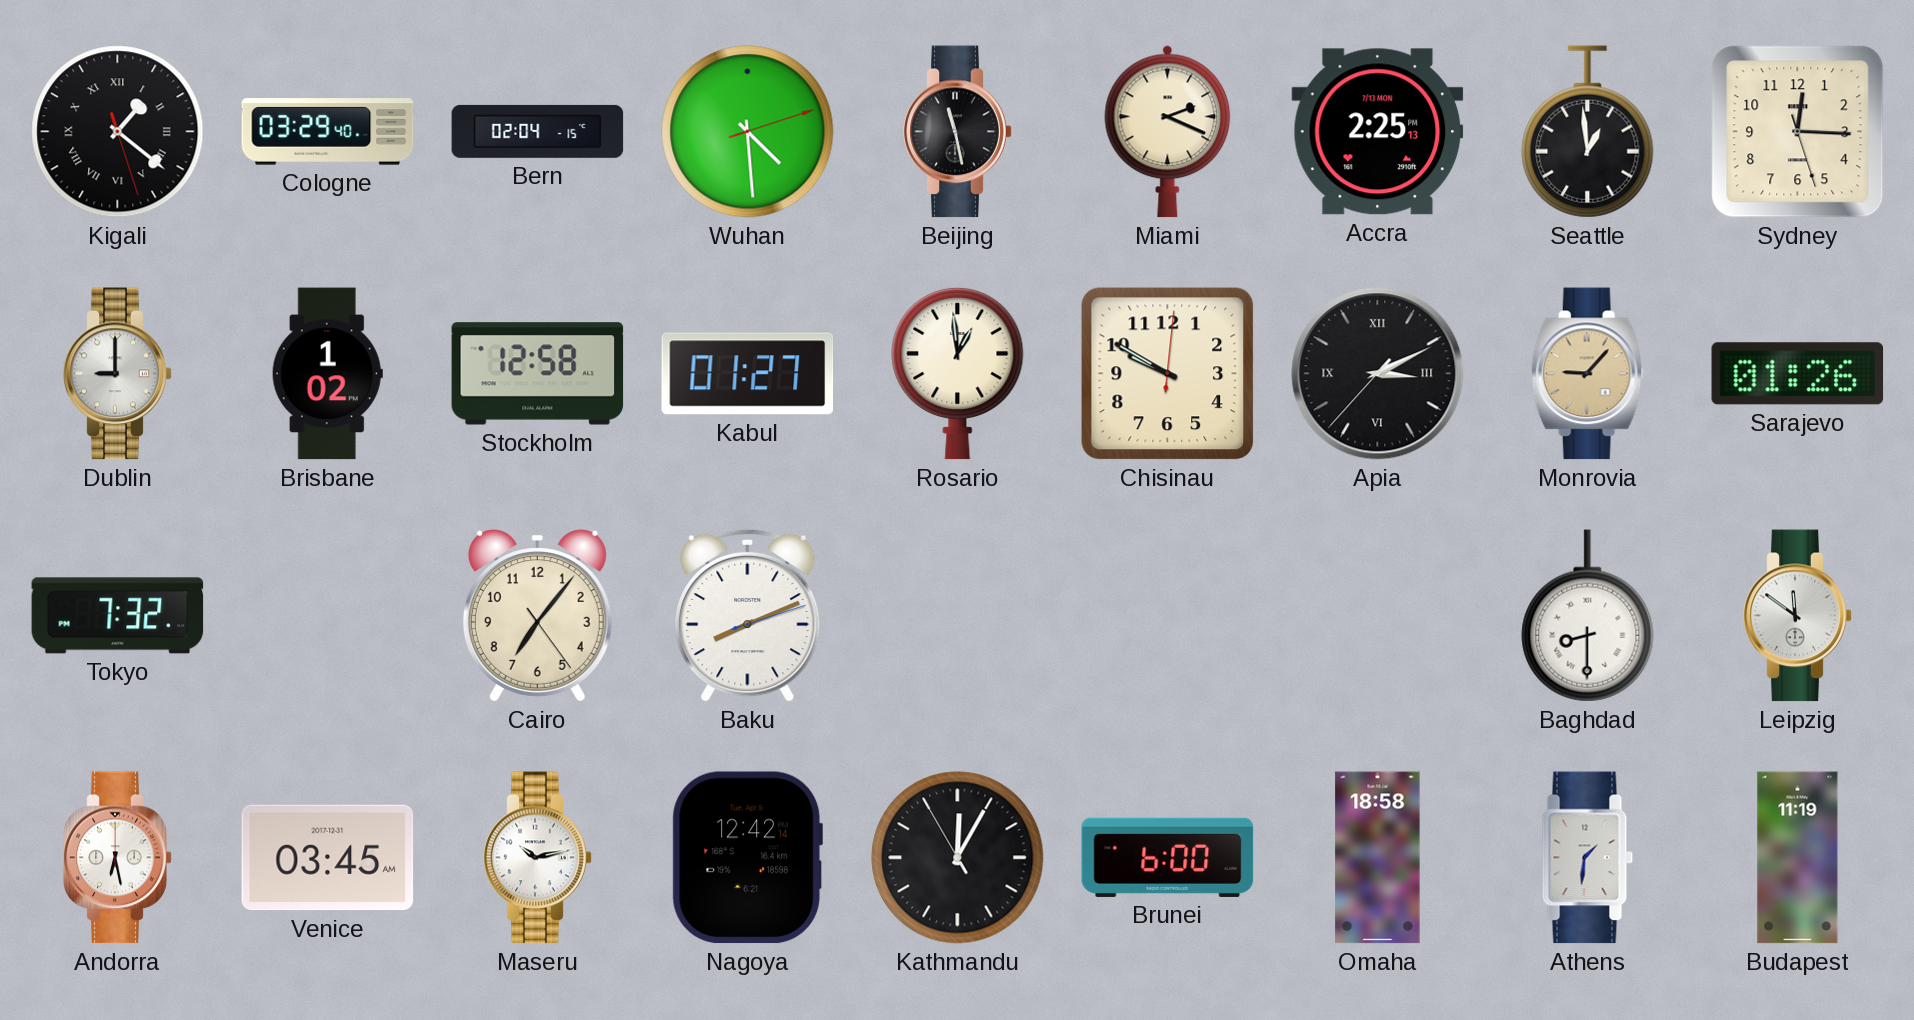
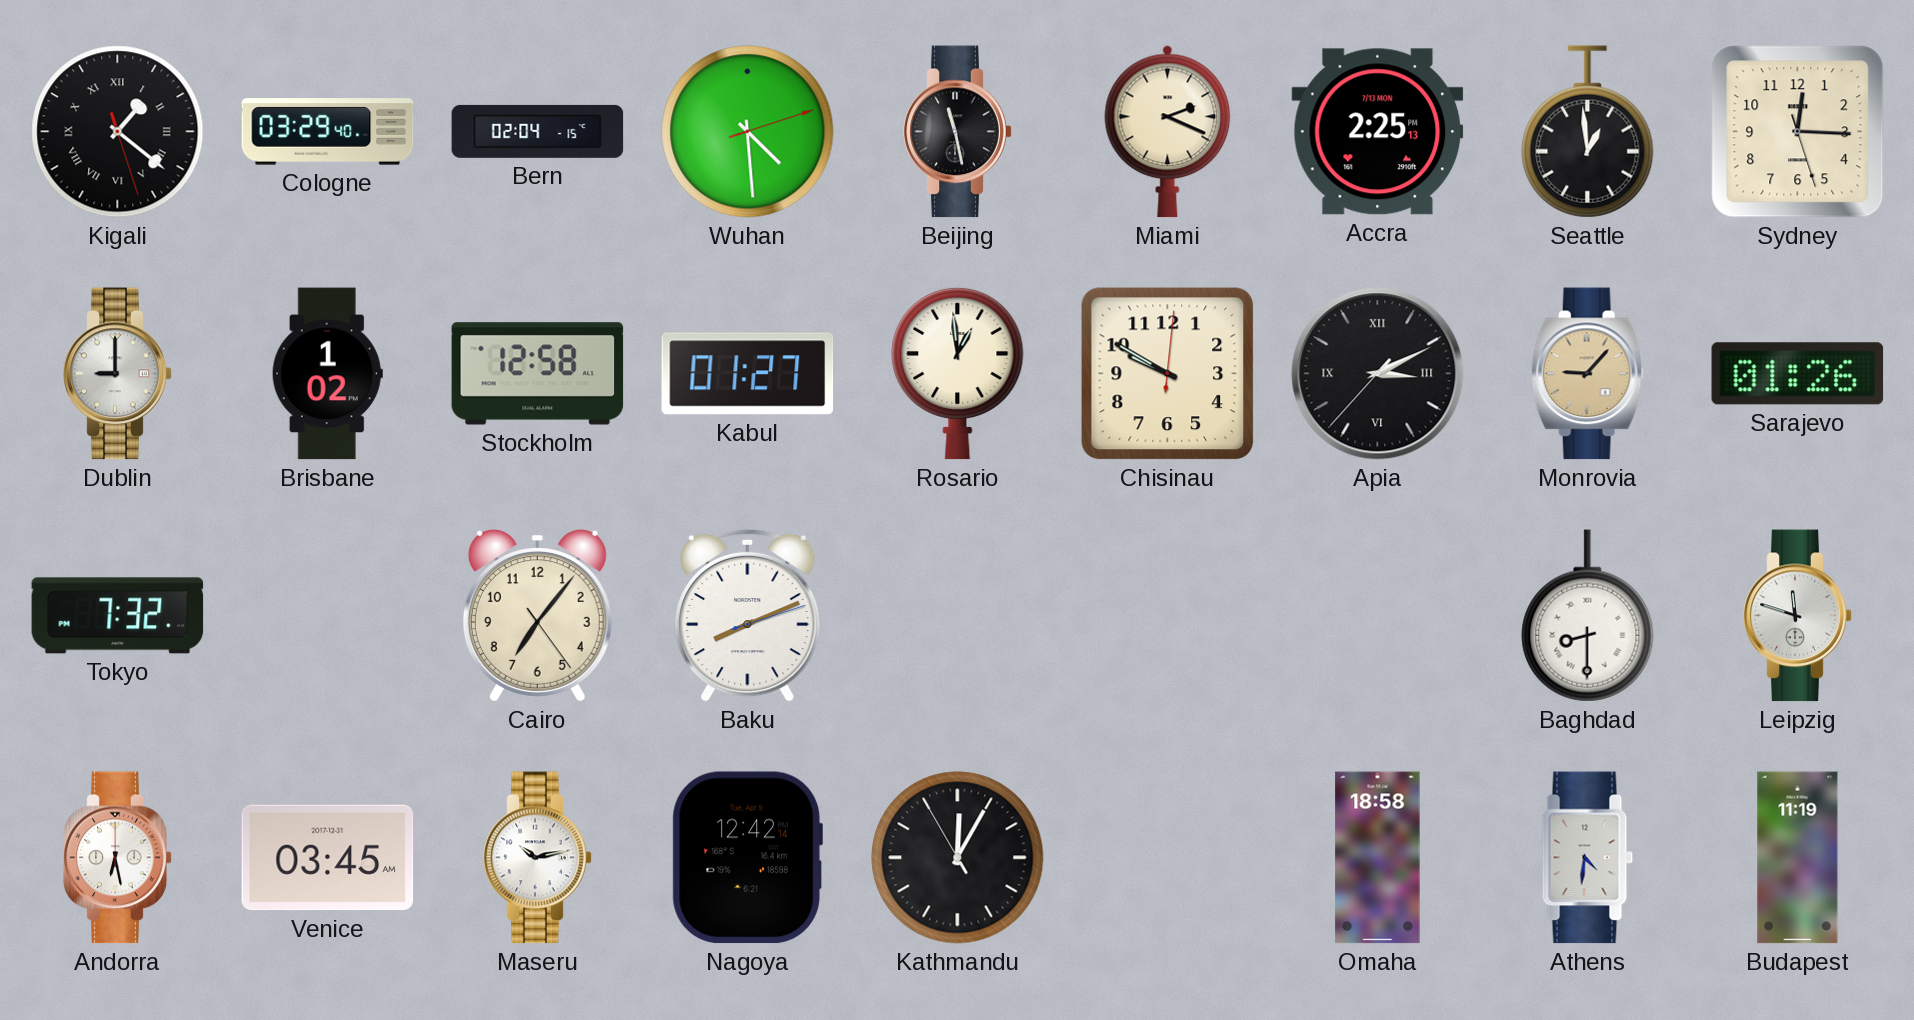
Leipzig: 11:51 -> 11:48
Brunei: 6:00 -> none
Athens: 1:31 -> 4:31
